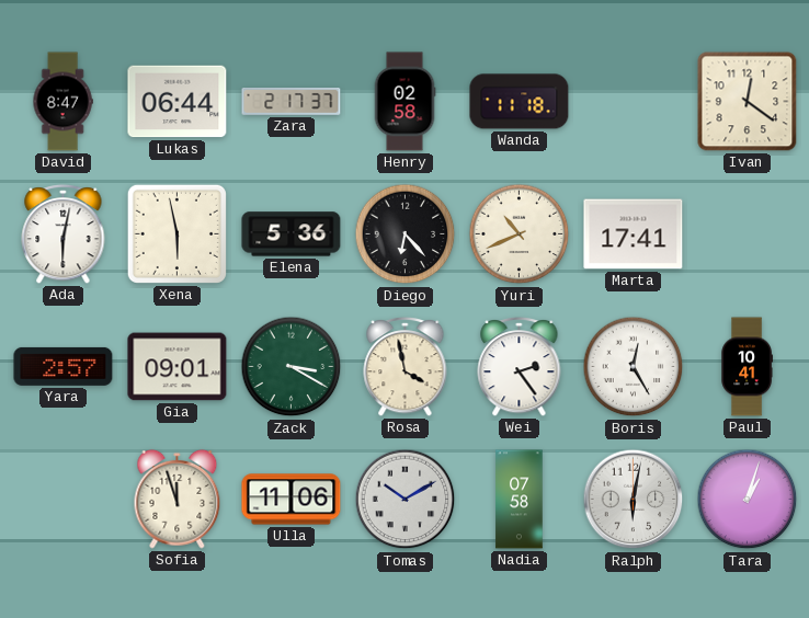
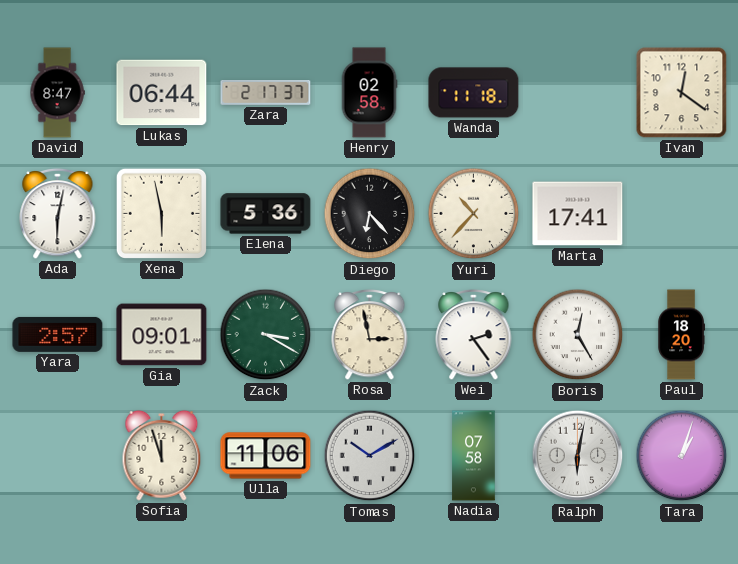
Yuri: 10:41 -> 10:37
Rosa: 3:58 -> 2:58
Paul: 10:41 -> 18:20
